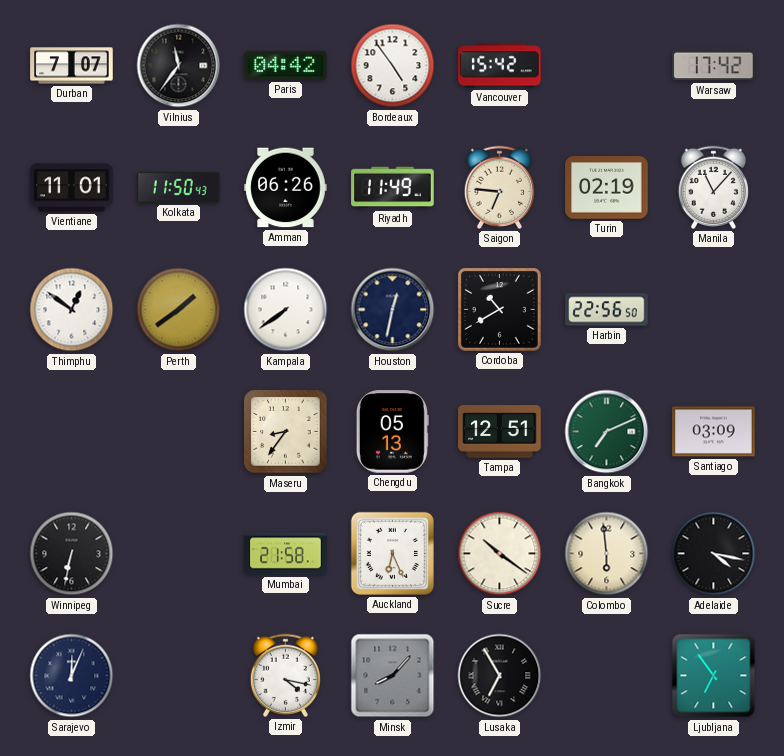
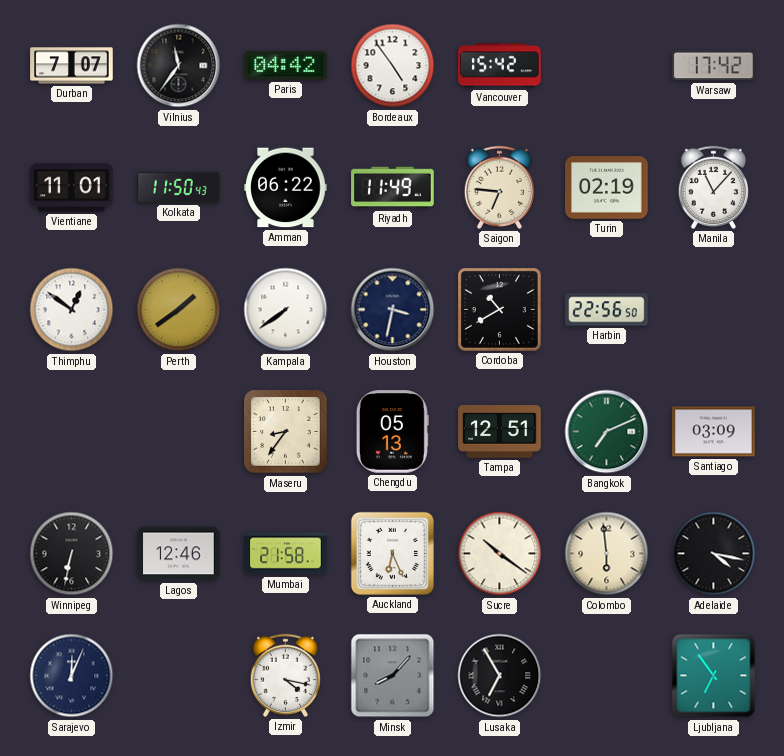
Amman: 06:26 -> 06:22
Houston: 12:32 -> 3:32
Lagos: none -> 12:46
